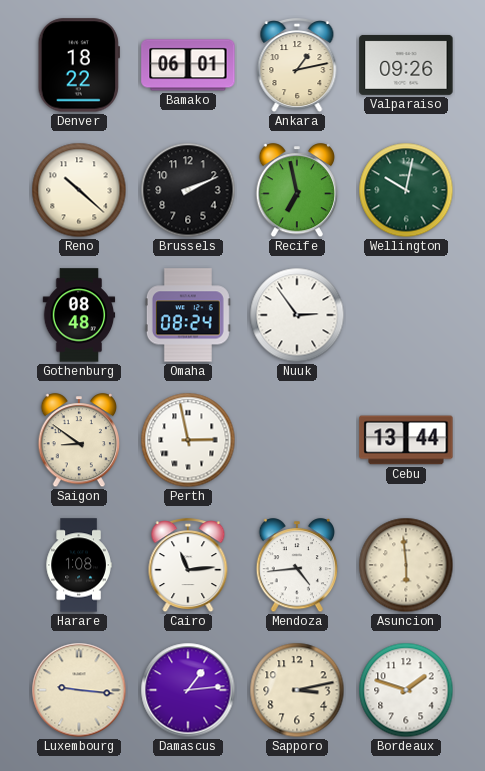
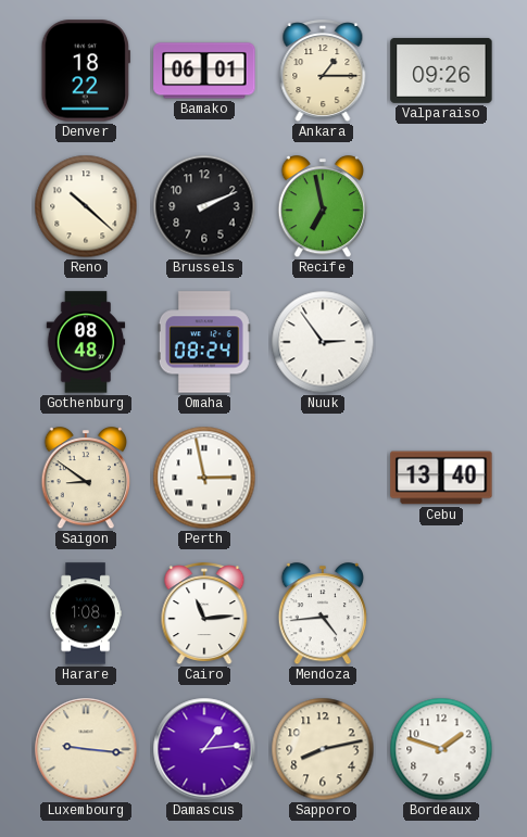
Ankara: 1:13 -> 1:15
Wellington: 10:02 -> none
Cebu: 13:44 -> 13:40
Asuncion: 5:59 -> none
Sapporo: 3:13 -> 8:13
